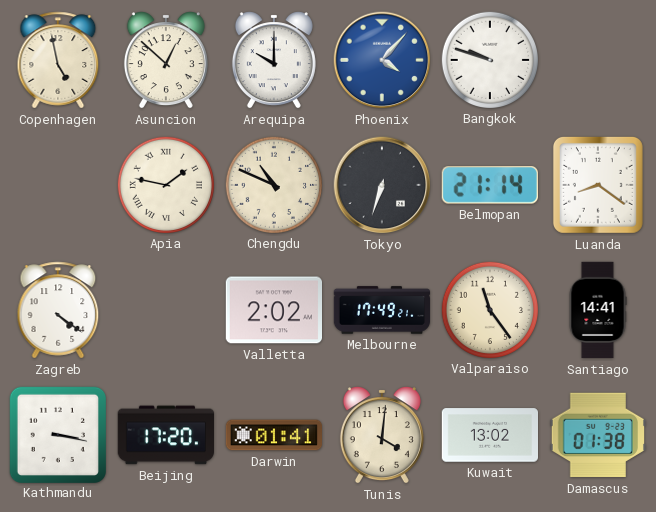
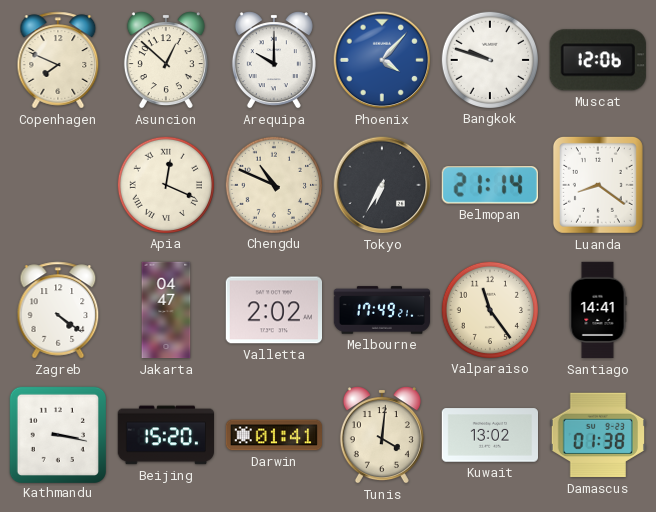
Copenhagen: 4:58 -> 7:49
Muscat: none -> 12:06
Apia: 1:47 -> 12:19
Tokyo: 6:33 -> 6:35
Jakarta: none -> 04:47
Beijing: 17:20 -> 15:20
